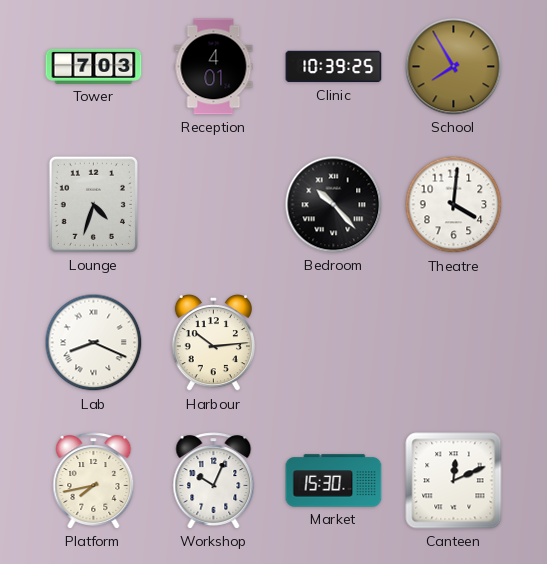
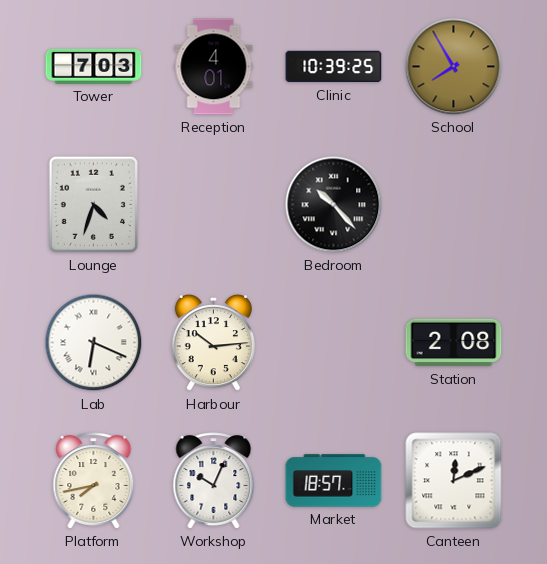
Theatre: 4:01 -> none
Lab: 8:19 -> 6:19
Station: none -> 2:08
Market: 15:30 -> 18:57
